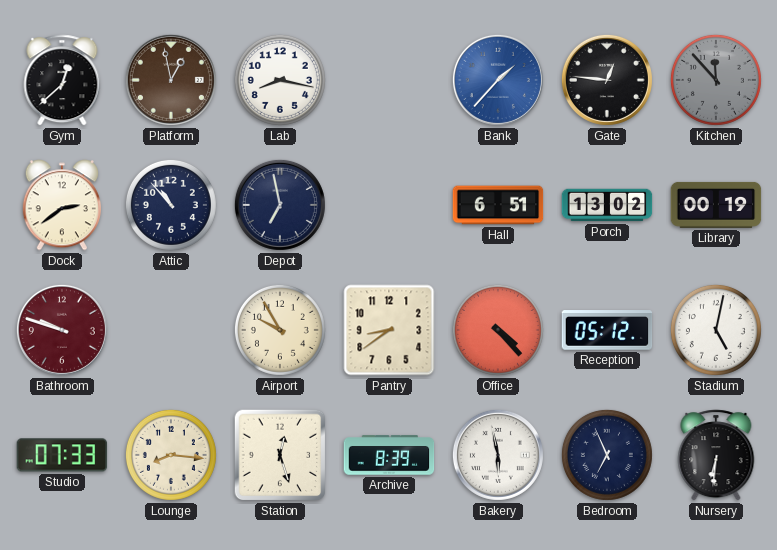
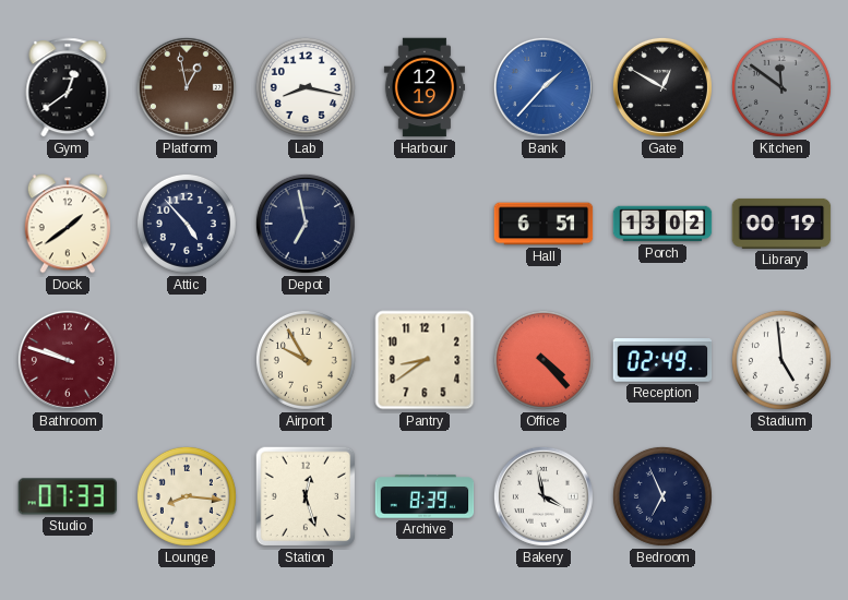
Gym: 12:38 -> 12:39
Harbour: none -> 12:19
Gate: 12:46 -> 12:50
Kitchen: 11:53 -> 11:51
Dock: 2:39 -> 1:39
Attic: 10:53 -> 4:53
Reception: 05:12 -> 02:49
Stadium: 5:02 -> 4:59
Bakery: 5:58 -> 3:58
Nursery: 6:31 -> none
